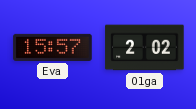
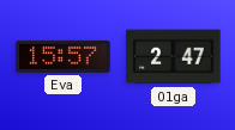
Olga: 2:02 -> 2:47
